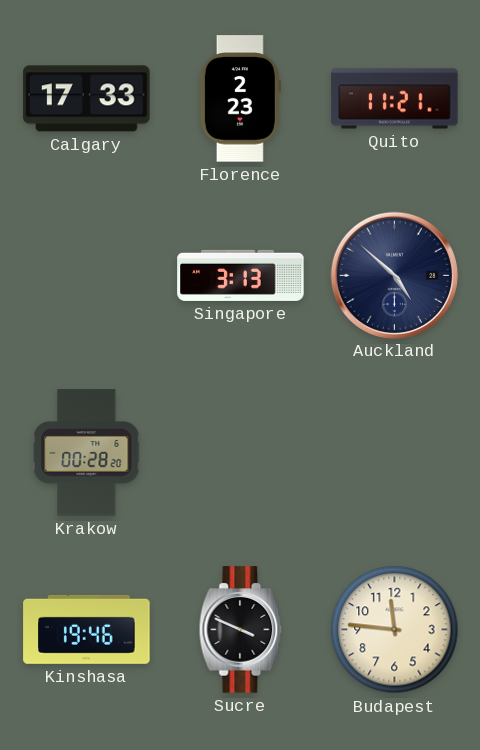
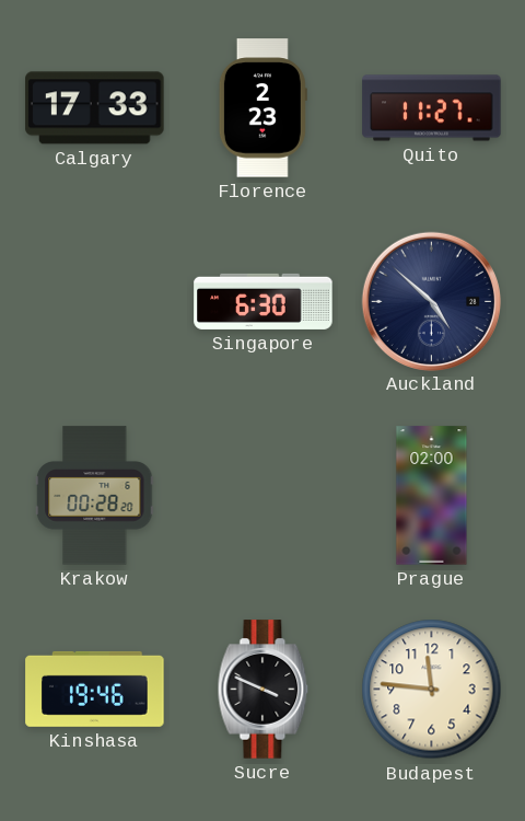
Quito: 11:21 -> 11:27
Singapore: 3:13 -> 6:30
Prague: none -> 02:00
